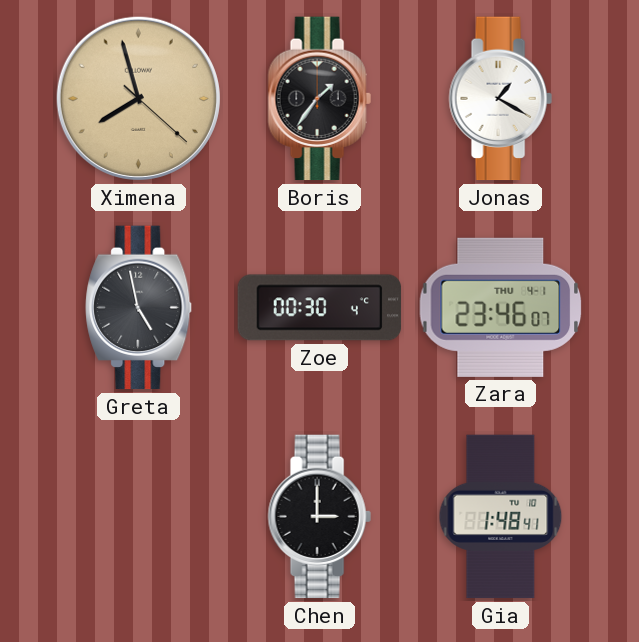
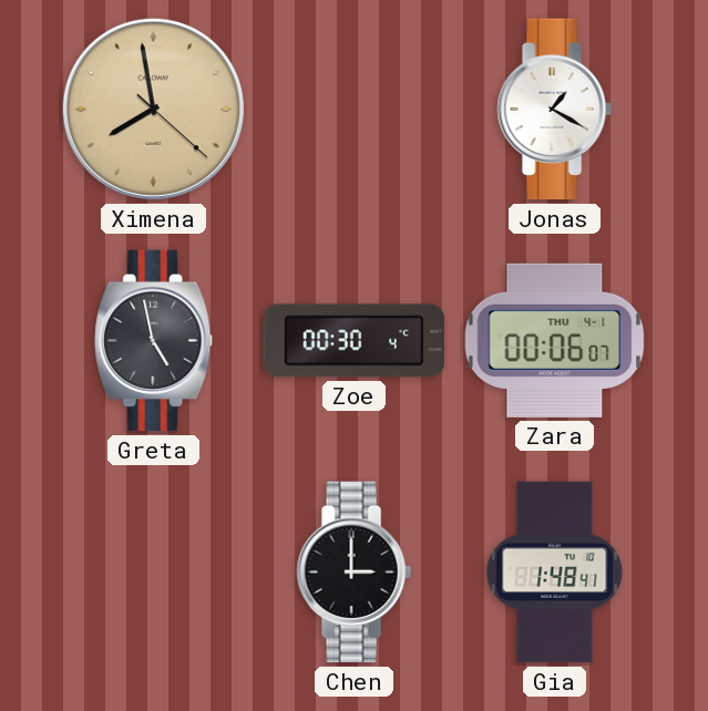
Ximena: 7:57 -> 7:58
Boris: 1:36 -> none
Zara: 23:46 -> 00:06
